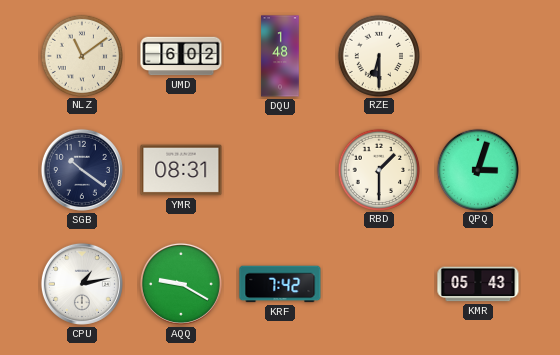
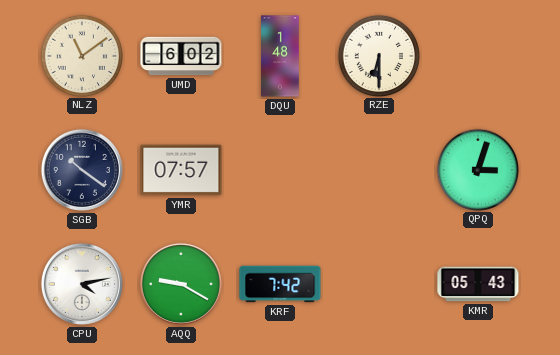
YMR: 08:31 -> 07:57
RBD: 1:30 -> none
CPU: 1:13 -> 4:13
